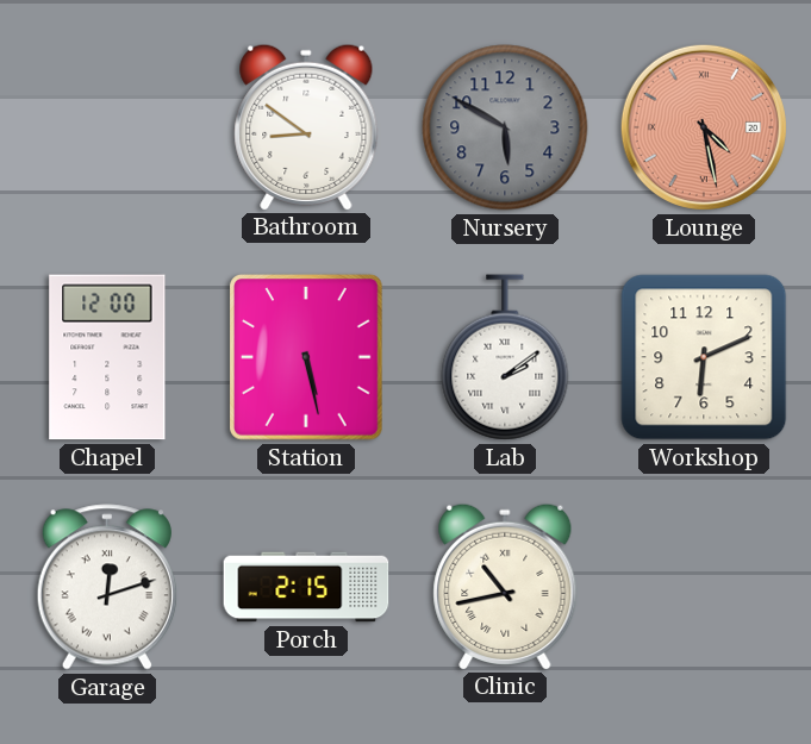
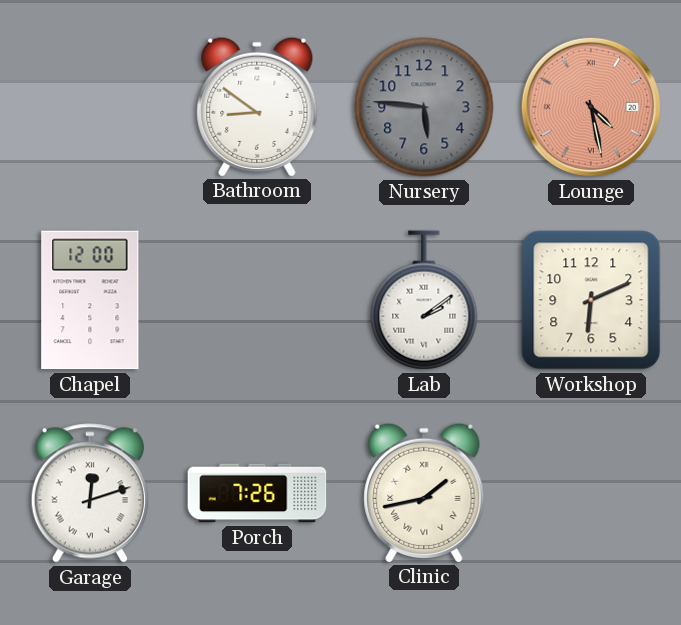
Nursery: 5:50 -> 5:46
Station: 5:28 -> none
Porch: 2:15 -> 7:26
Clinic: 10:43 -> 1:43
